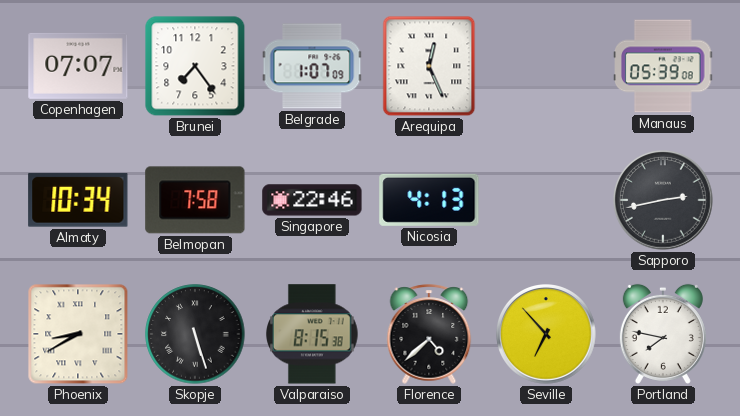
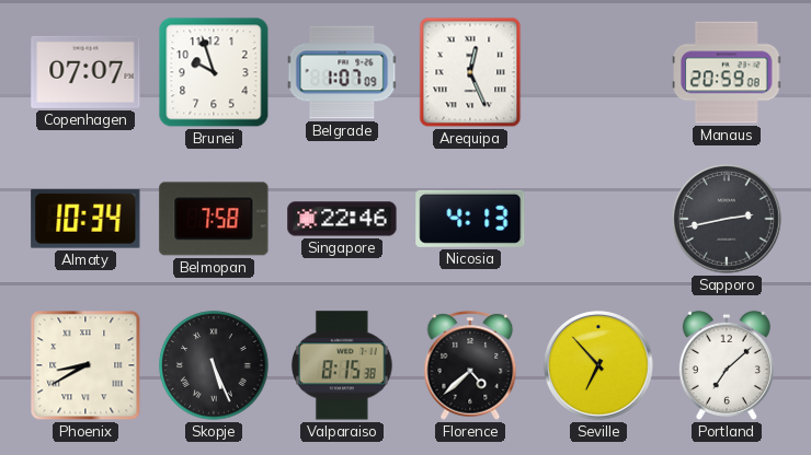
Brunei: 7:24 -> 9:57
Manaus: 05:39 -> 20:59
Skopje: 5:27 -> 5:26
Portland: 7:47 -> 7:08
